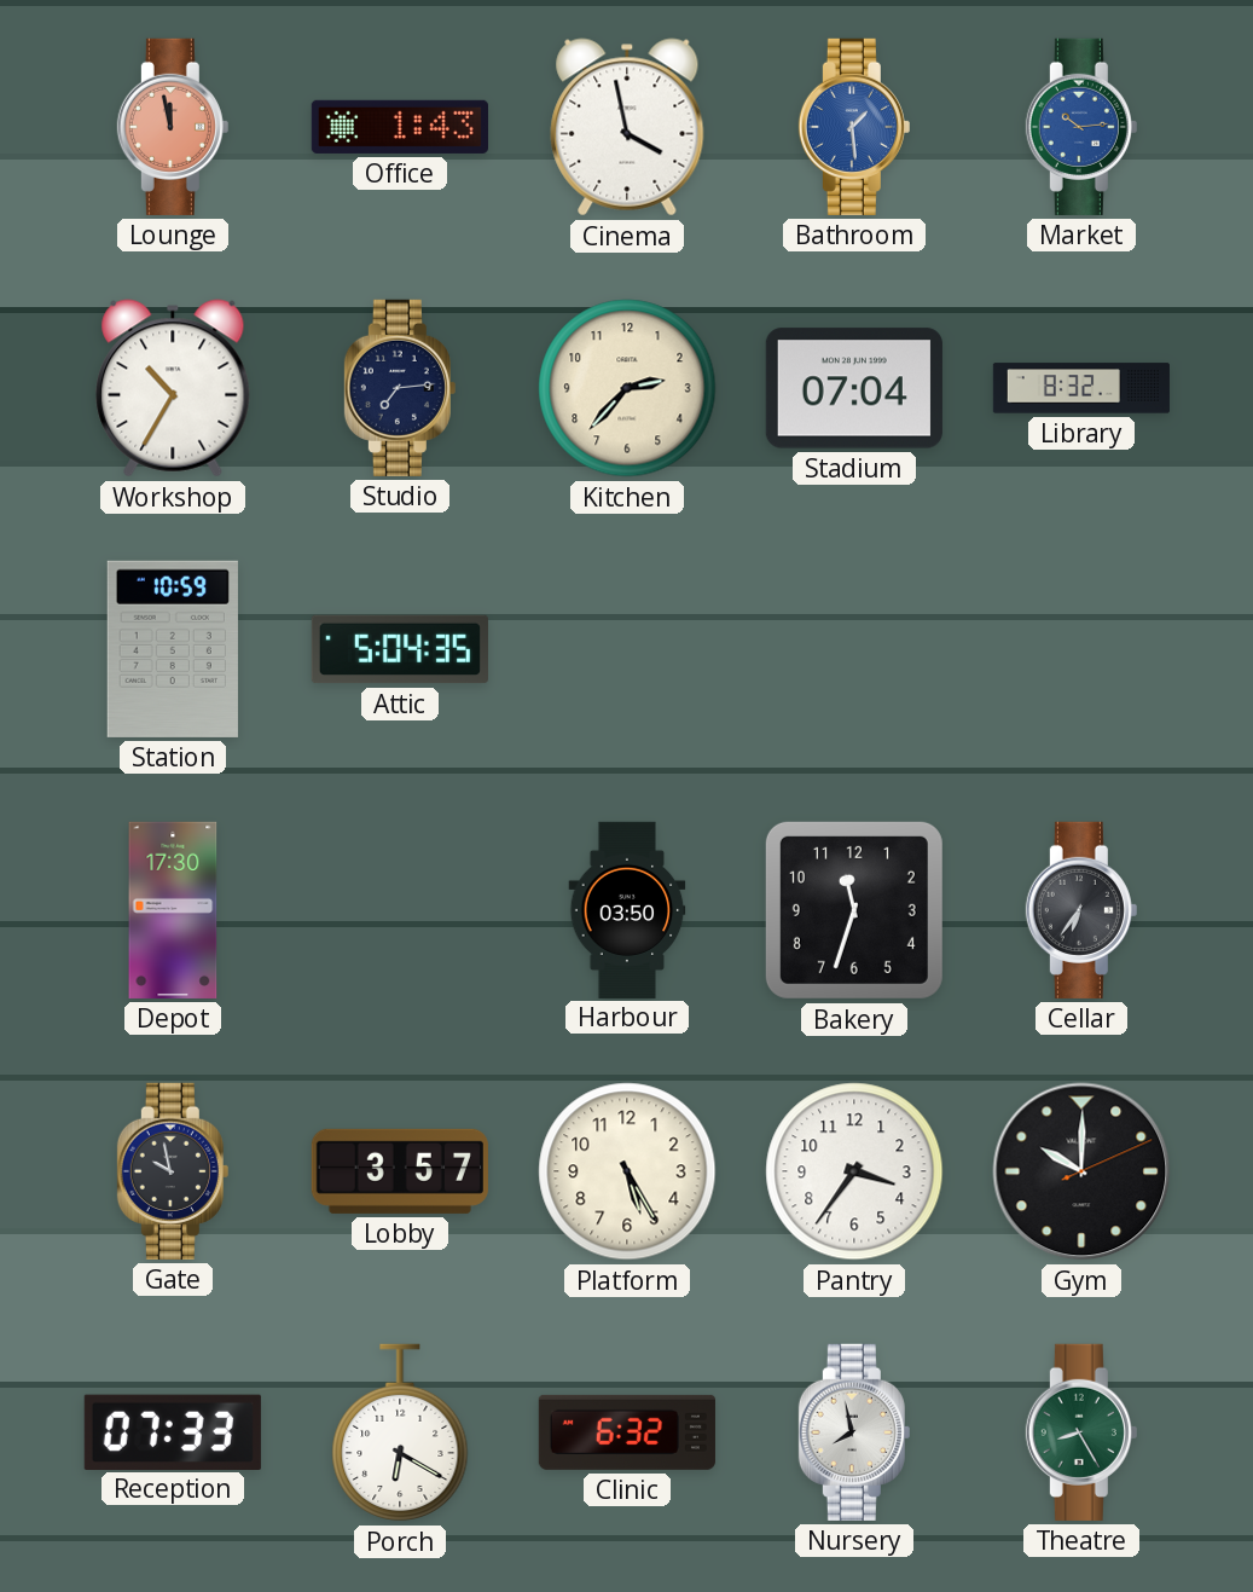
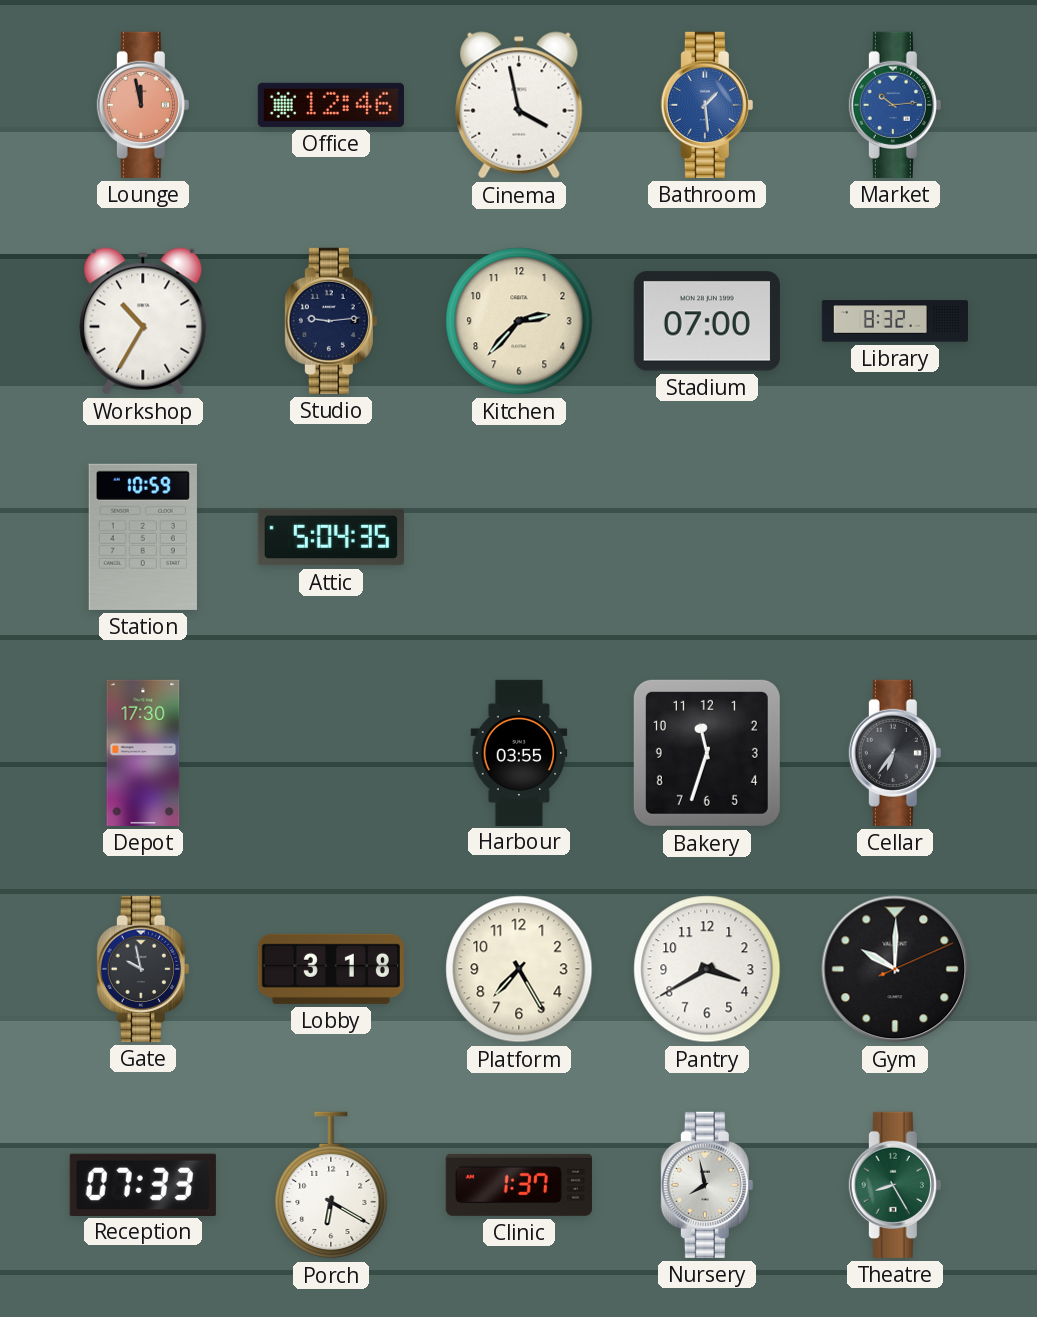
Office: 1:43 -> 12:46
Studio: 7:14 -> 9:14
Stadium: 07:04 -> 07:00
Harbour: 03:50 -> 03:55
Lobby: 3:57 -> 3:18
Platform: 5:25 -> 7:25
Pantry: 3:36 -> 3:40
Clinic: 6:32 -> 1:37
